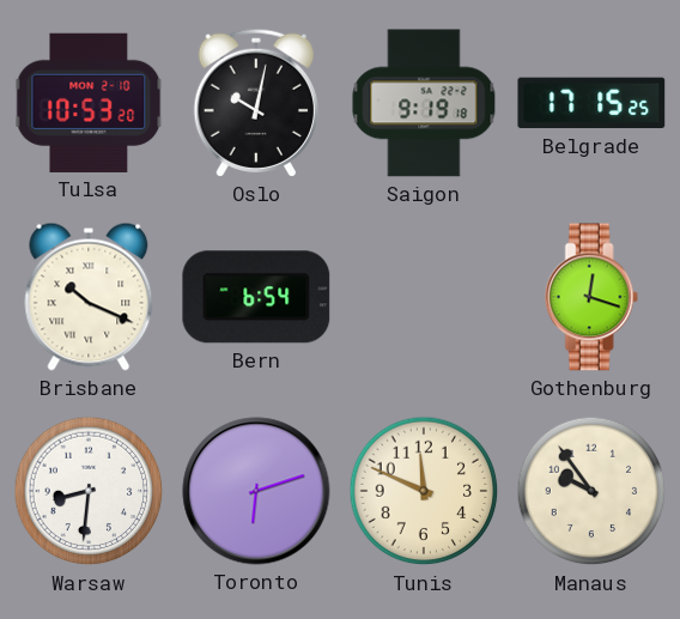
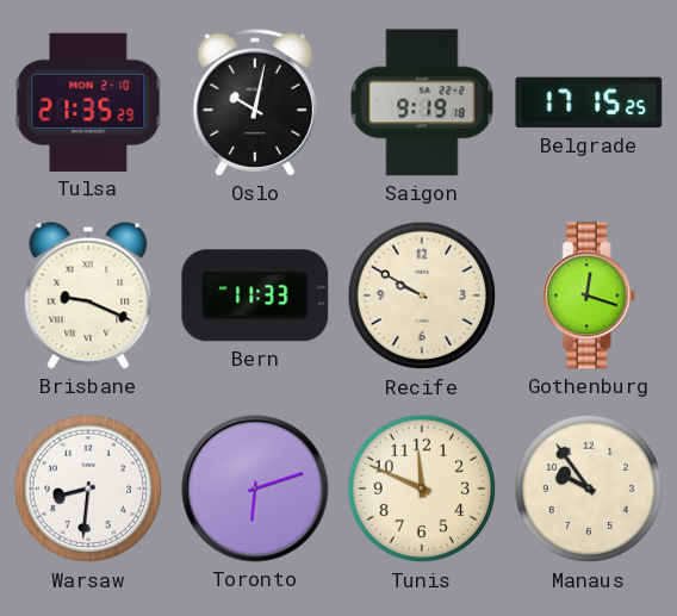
Tulsa: 10:53 -> 21:35
Brisbane: 10:19 -> 9:19
Bern: 6:54 -> 11:33
Recife: none -> 9:50
